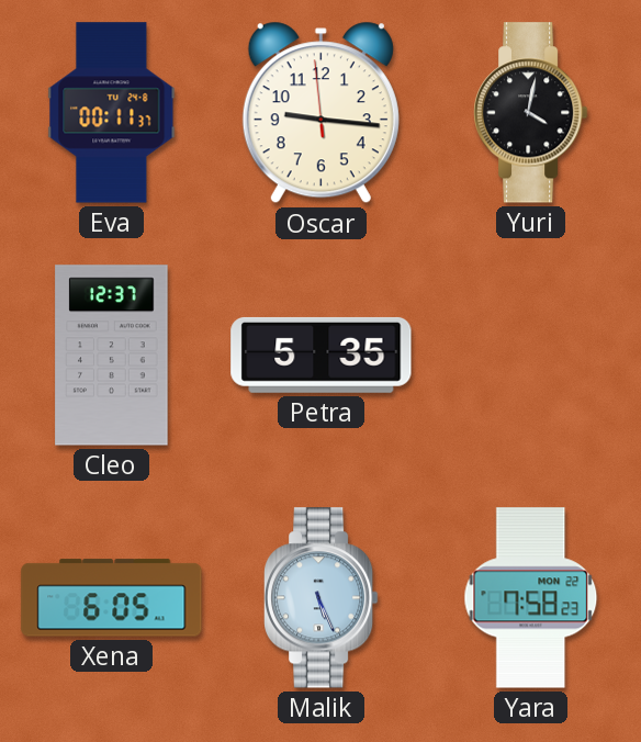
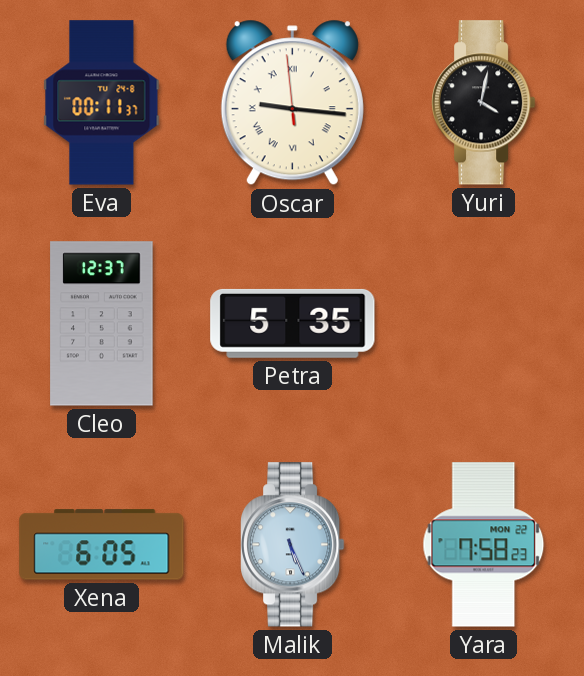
Oscar numerals: Arabic -> Roman
